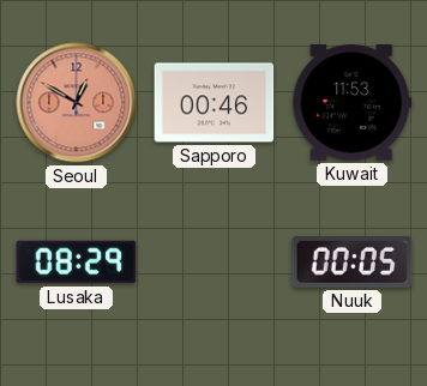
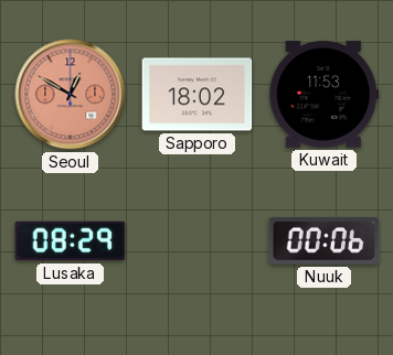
Sapporo: 00:46 -> 18:02
Nuuk: 00:05 -> 00:06
